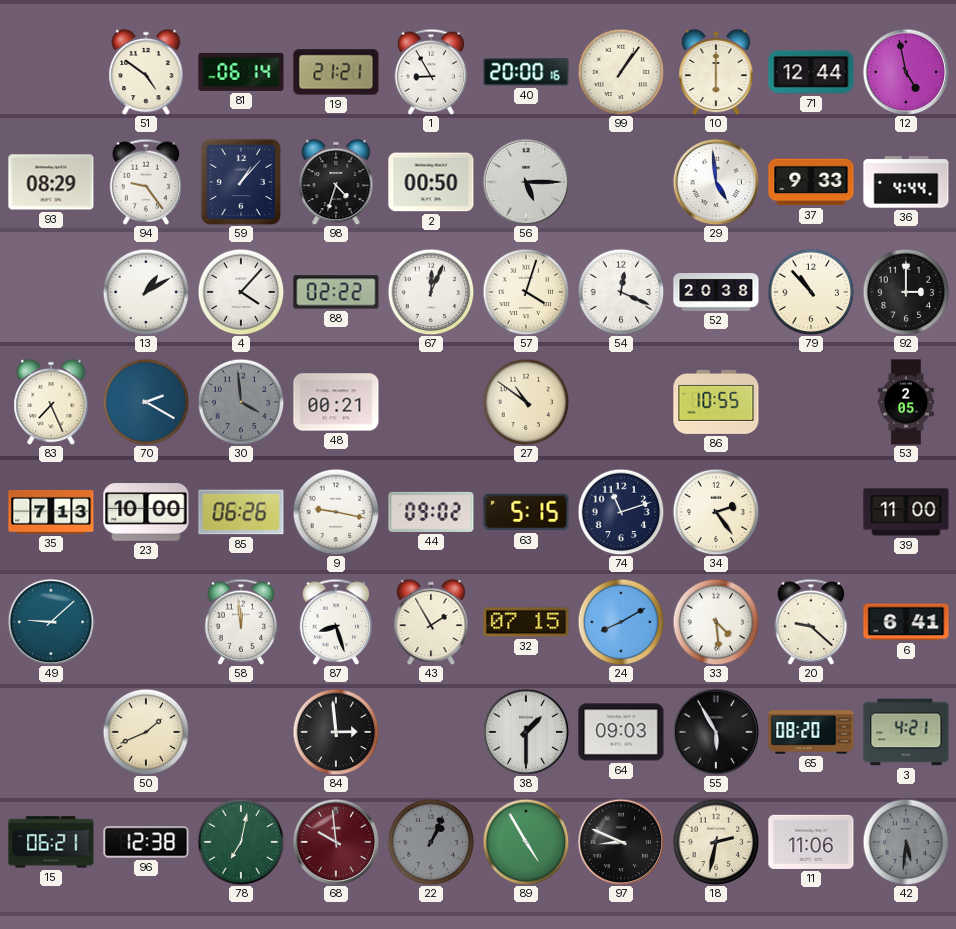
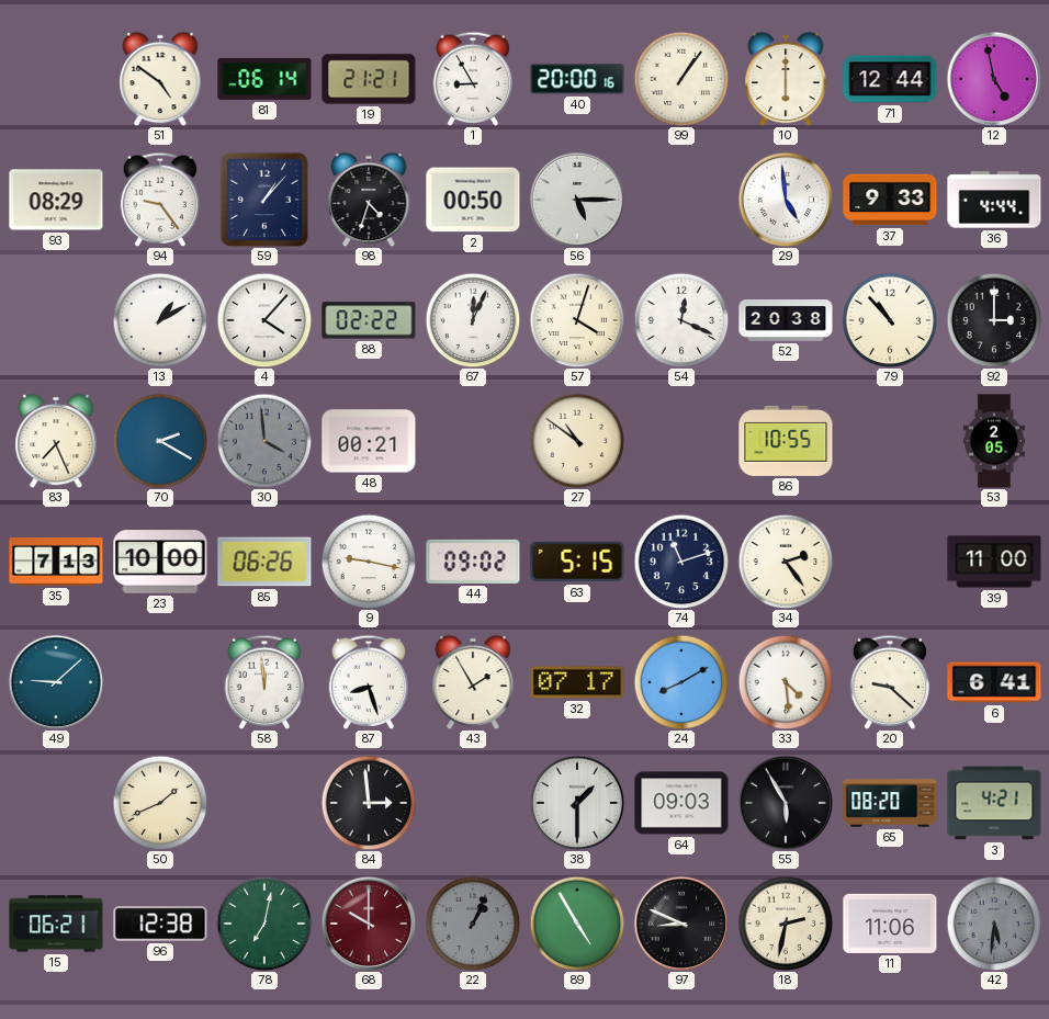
32: 07:15 -> 07:17
68: 9:59 -> 10:00
